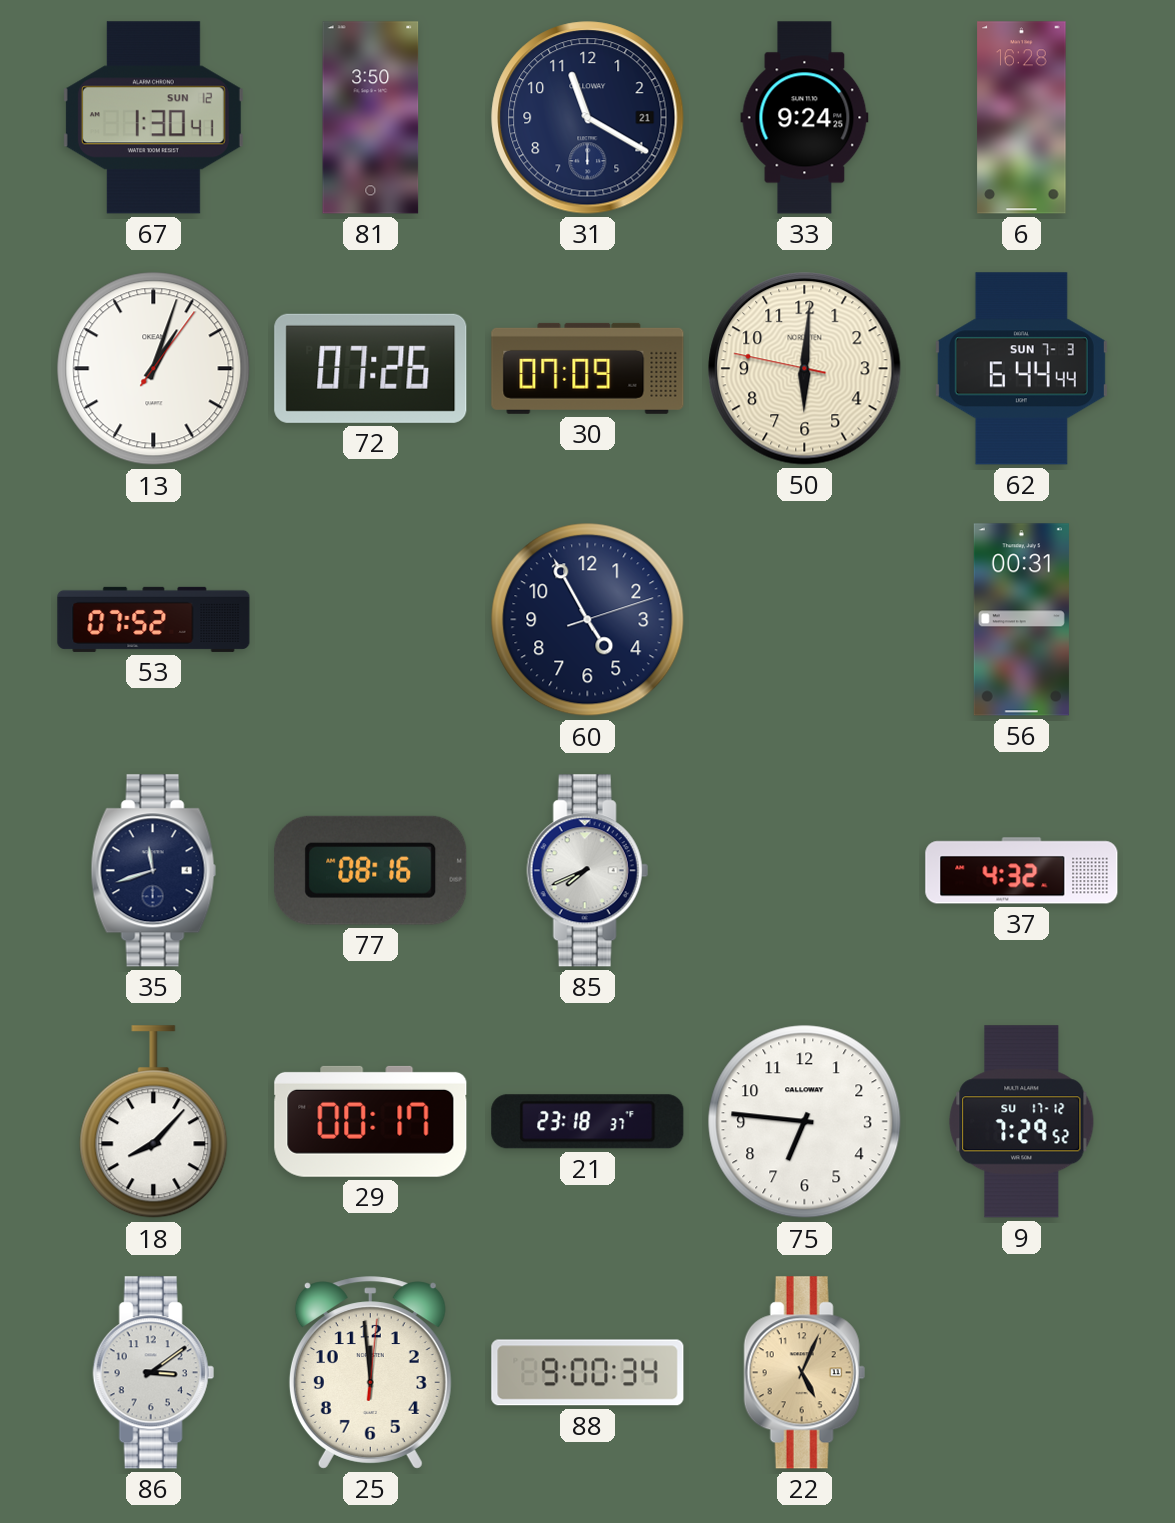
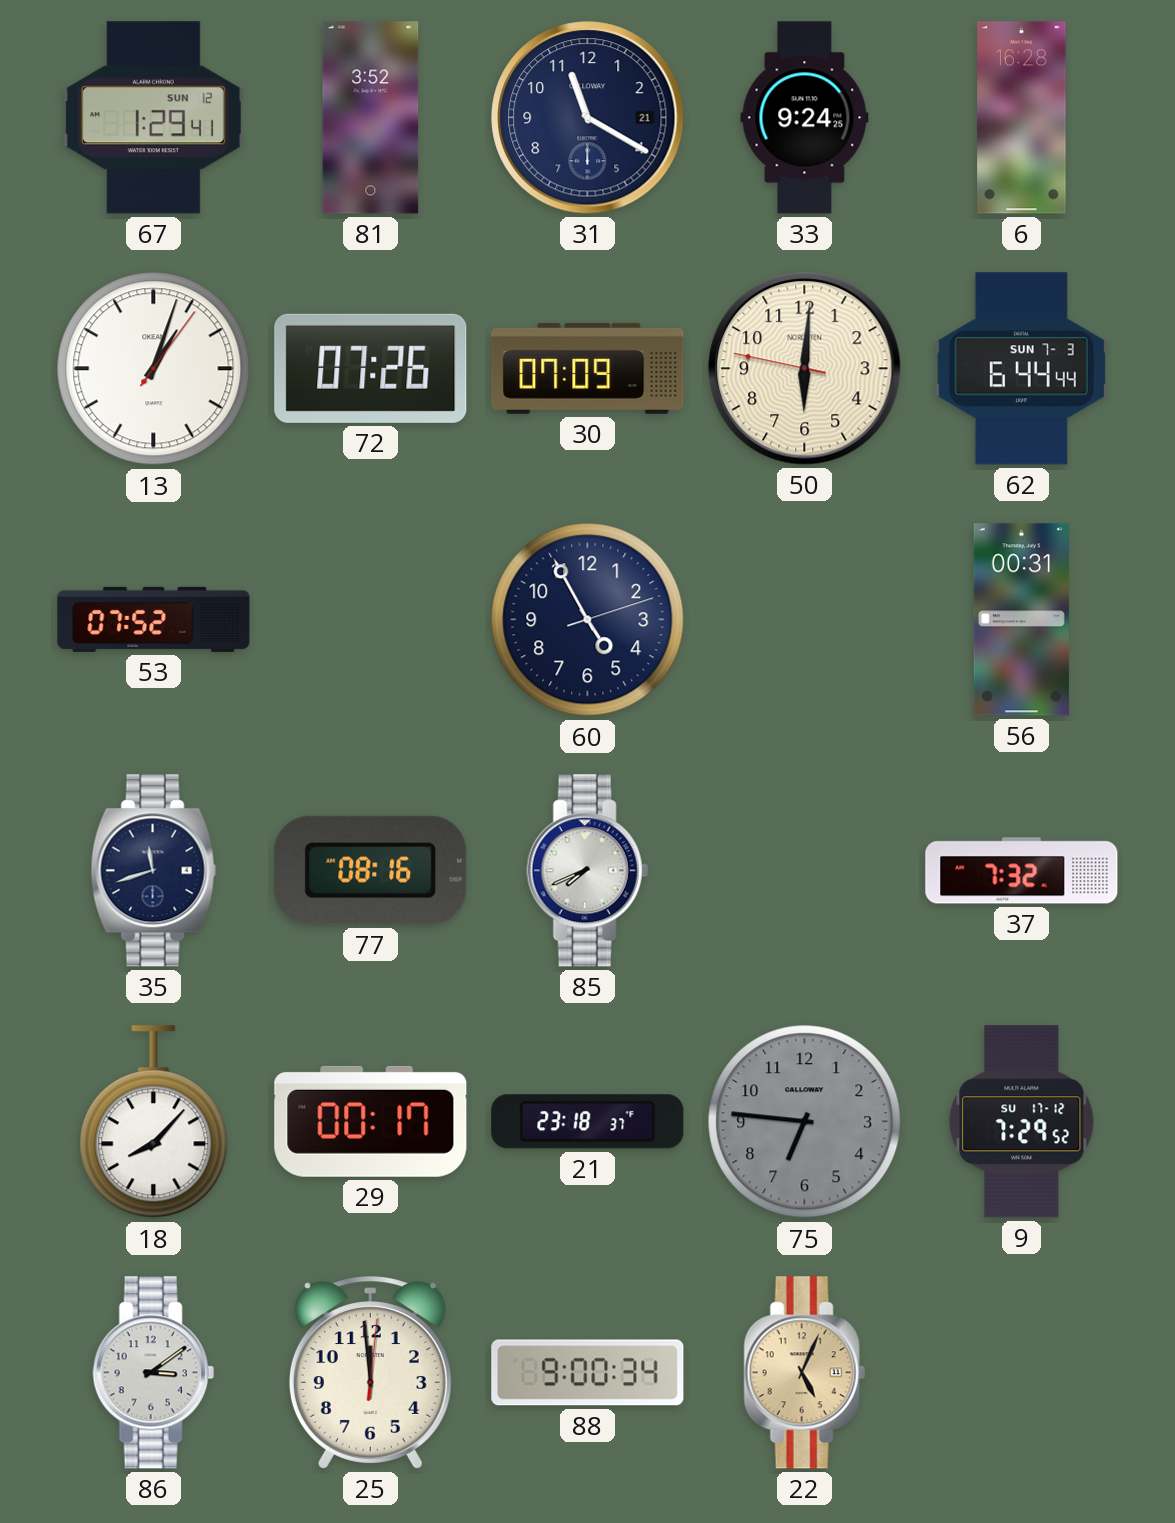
67: 1:30 -> 1:29
81: 3:50 -> 3:52
37: 4:32 -> 7:32
75 dial: white -> grey
